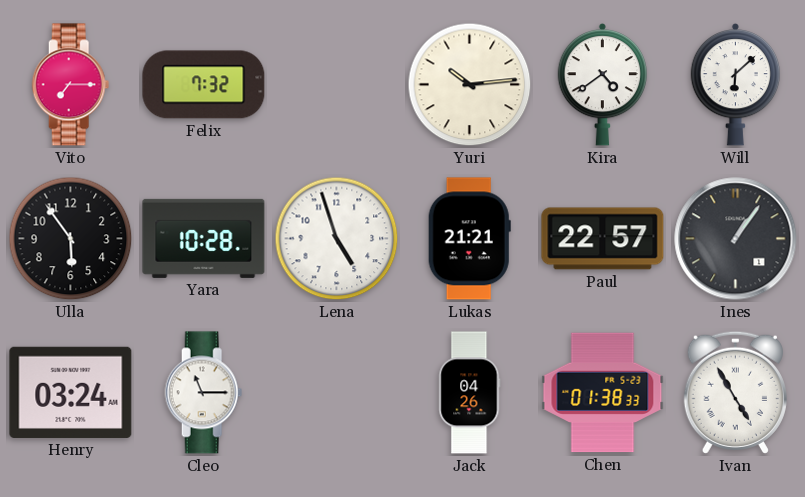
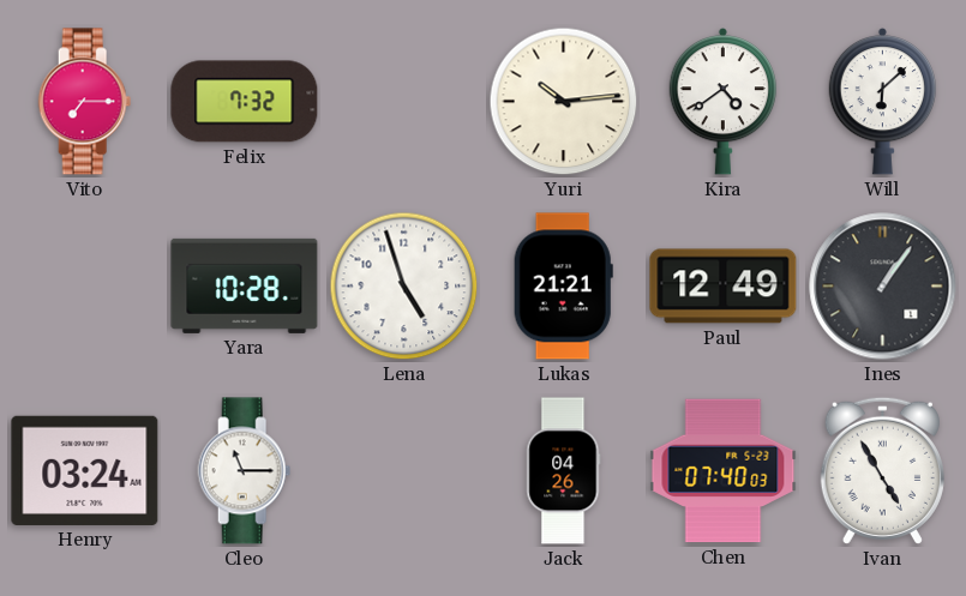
Ulla: 5:54 -> none
Paul: 22:57 -> 12:49
Chen: 01:38 -> 07:40
